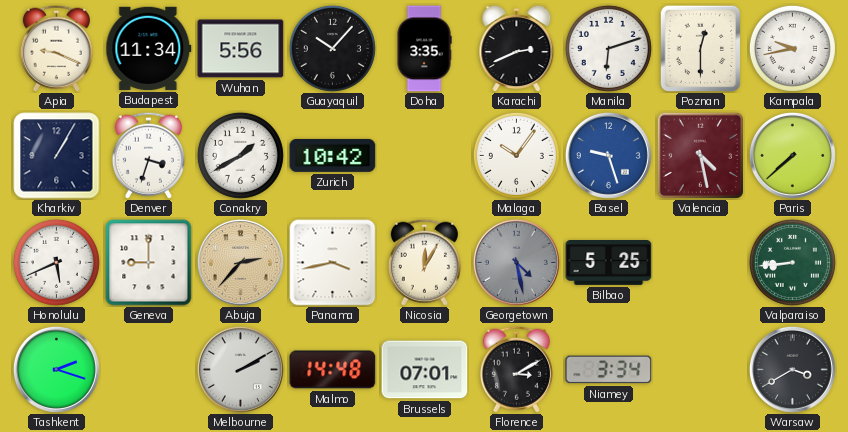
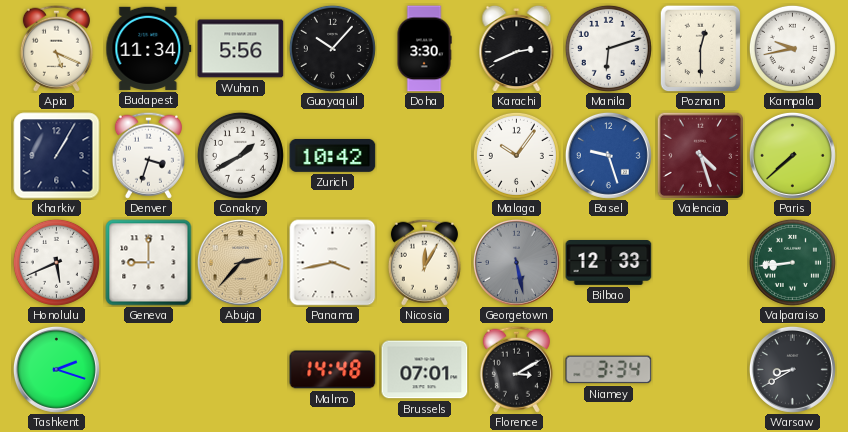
Apia: 9:19 -> 5:19
Doha: 3:35 -> 3:30
Valencia: 4:28 -> 4:27
Georgetown: 4:28 -> 5:28
Bilbao: 5:25 -> 12:33
Melbourne: 2:10 -> none
Warsaw: 3:40 -> 8:40
